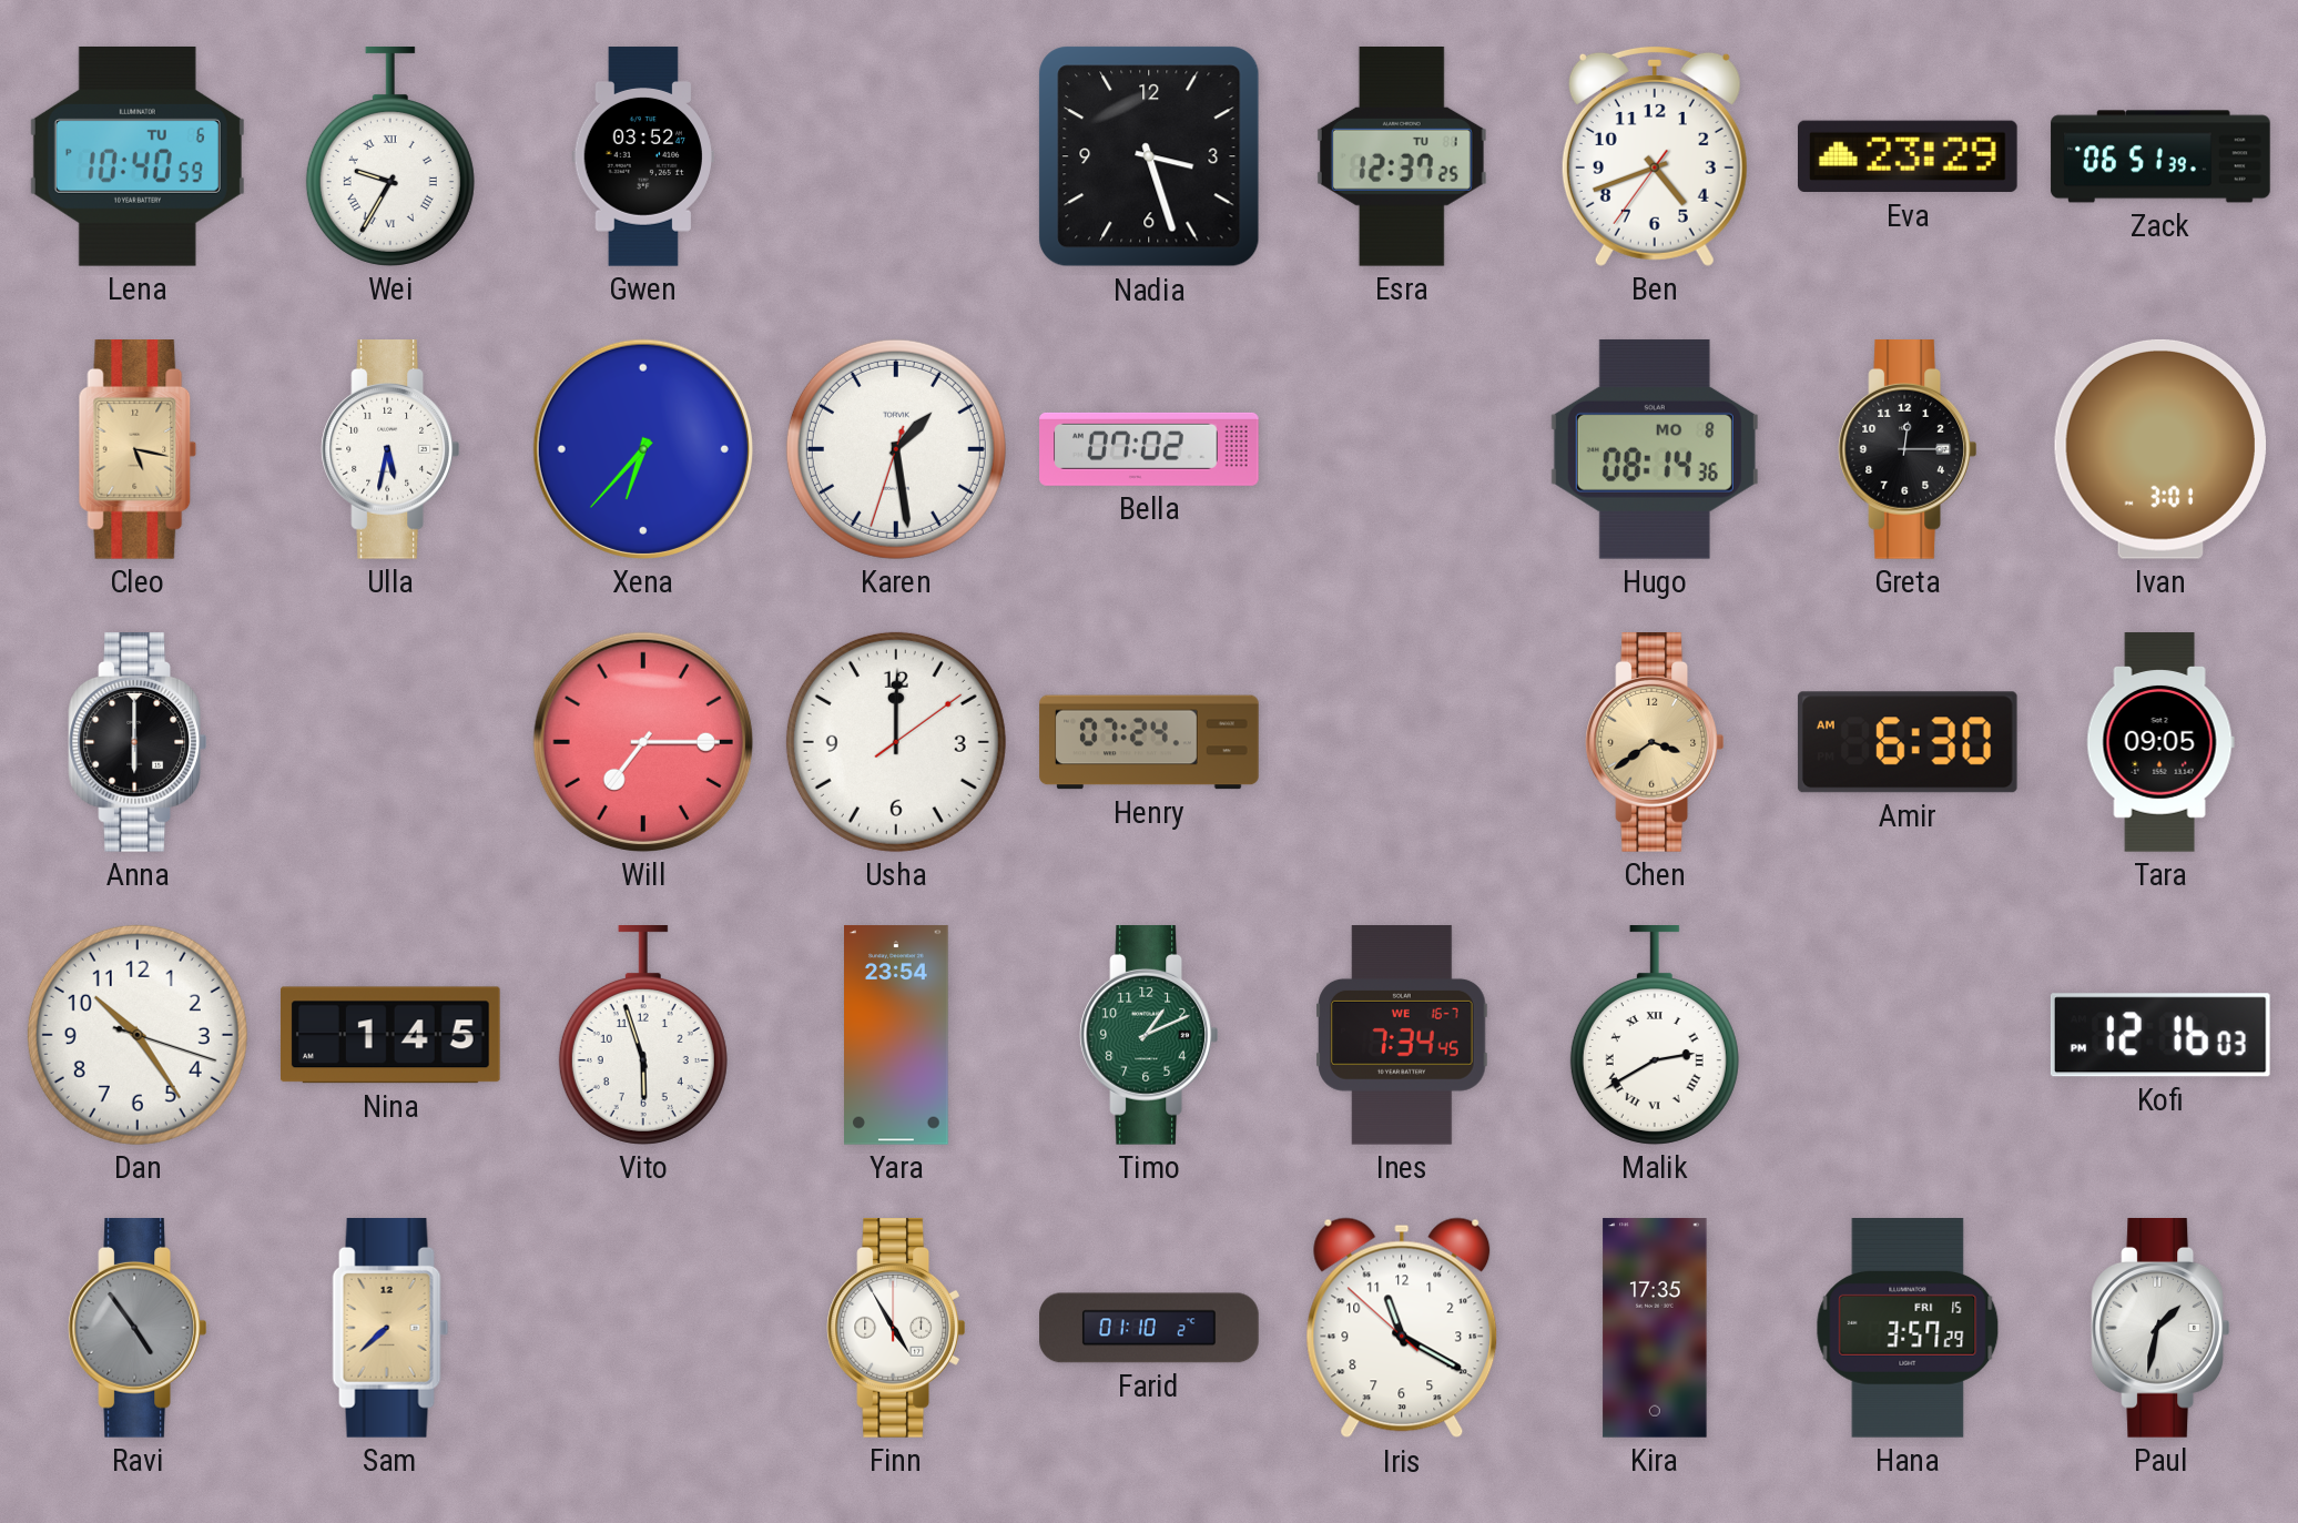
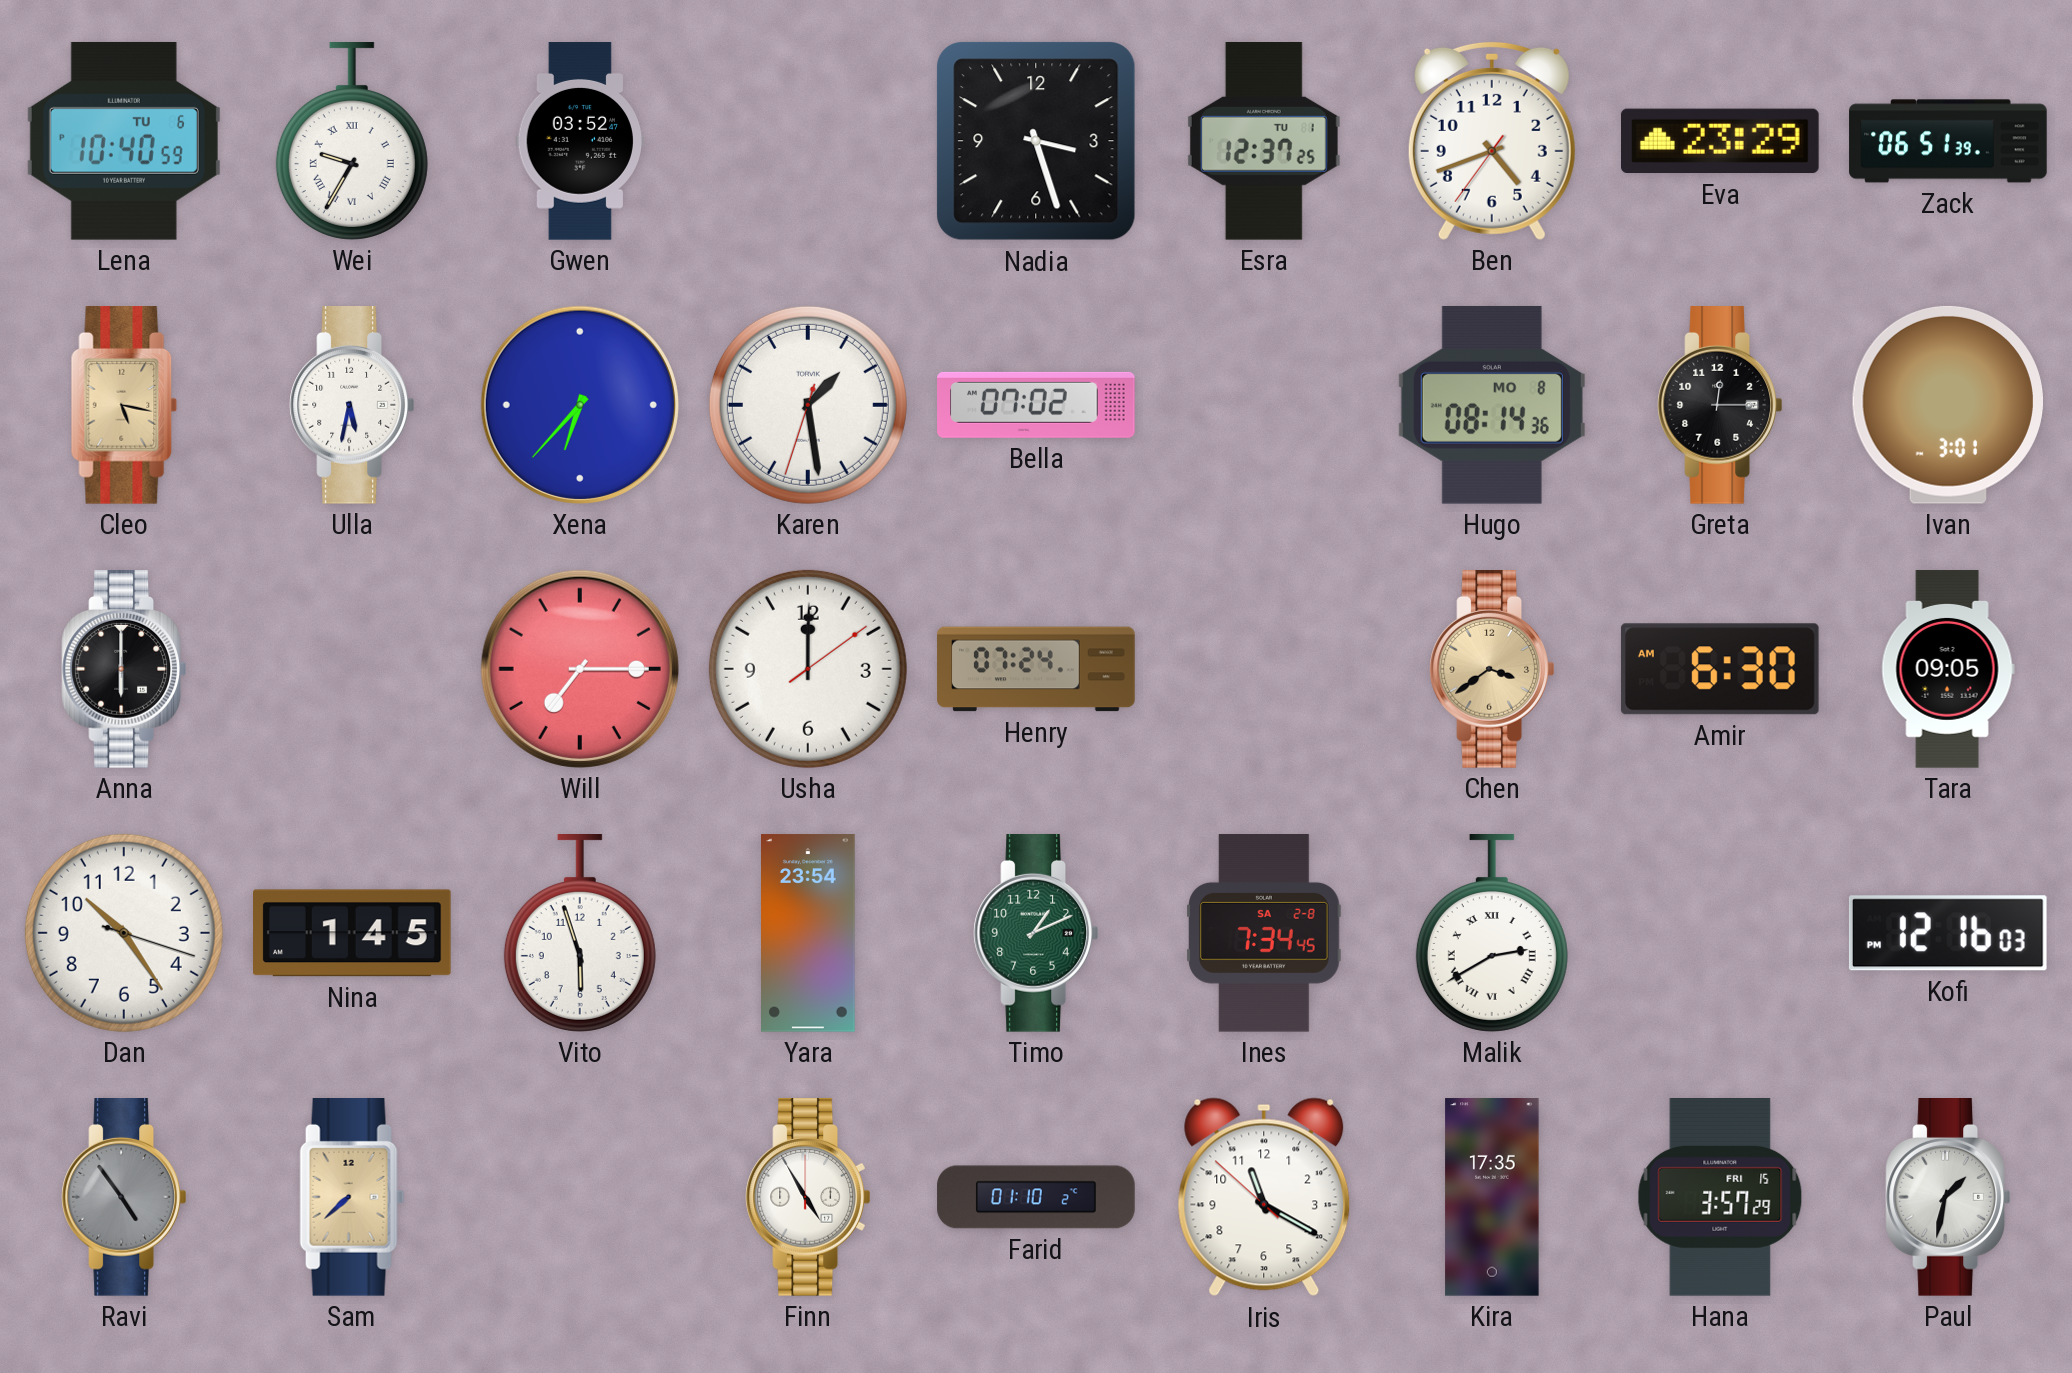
Ines date: WE 16-7 -> SA 2-8
